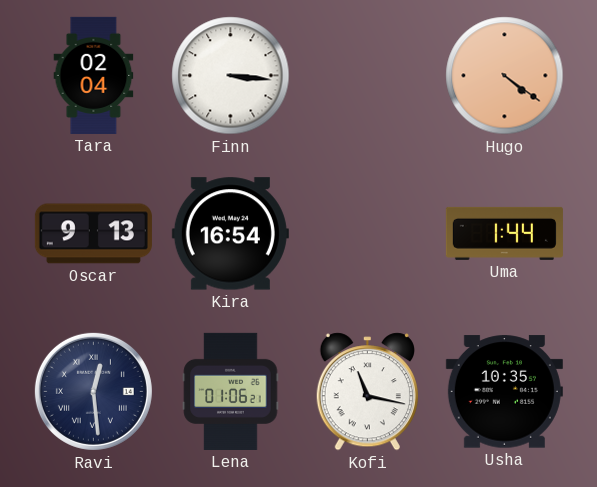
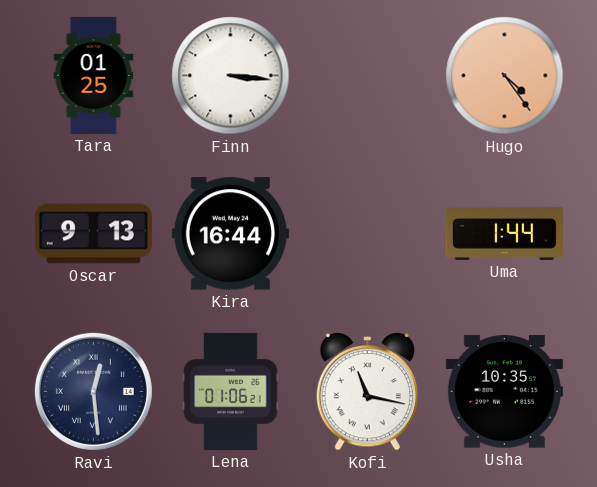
Tara: 02:04 -> 01:25
Hugo: 4:21 -> 4:24
Kira: 16:54 -> 16:44
